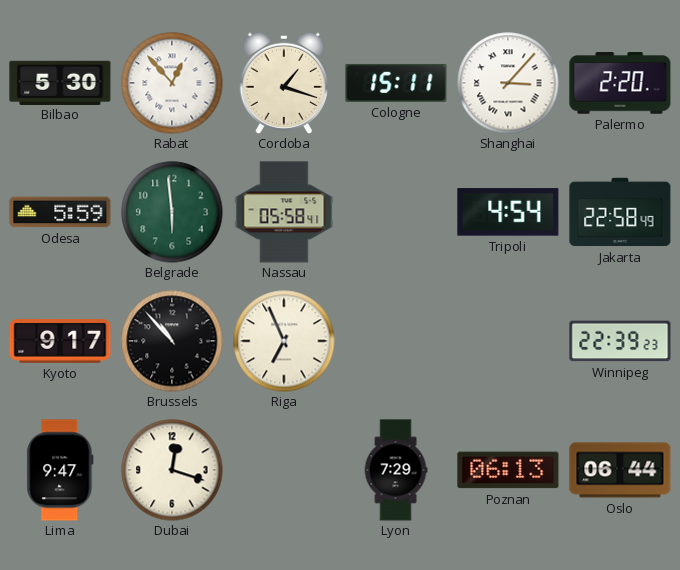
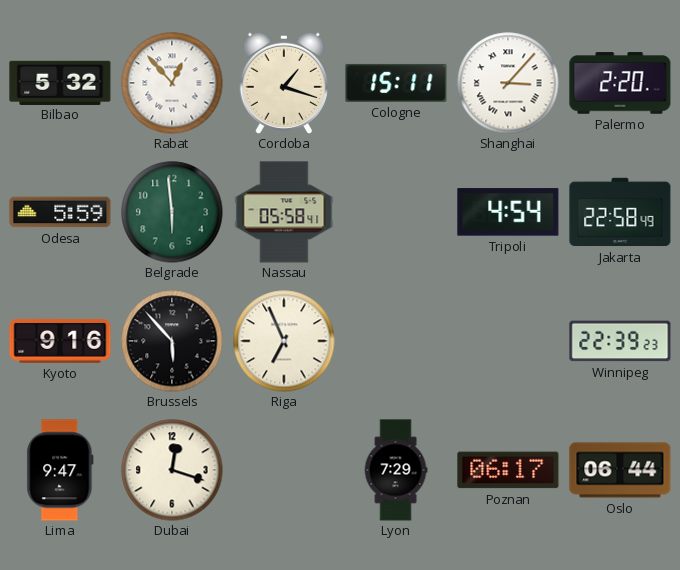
Bilbao: 5:30 -> 5:32
Kyoto: 9:17 -> 9:16
Brussels: 10:53 -> 5:53
Poznan: 06:13 -> 06:17
